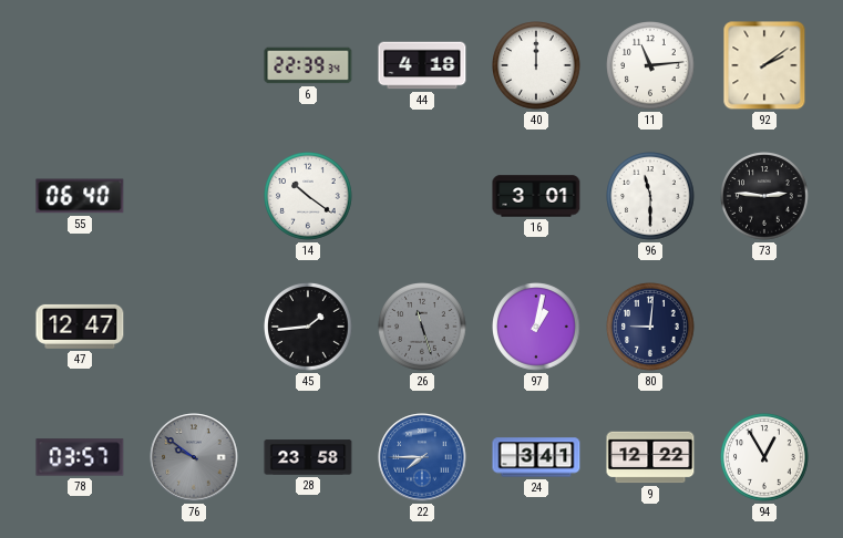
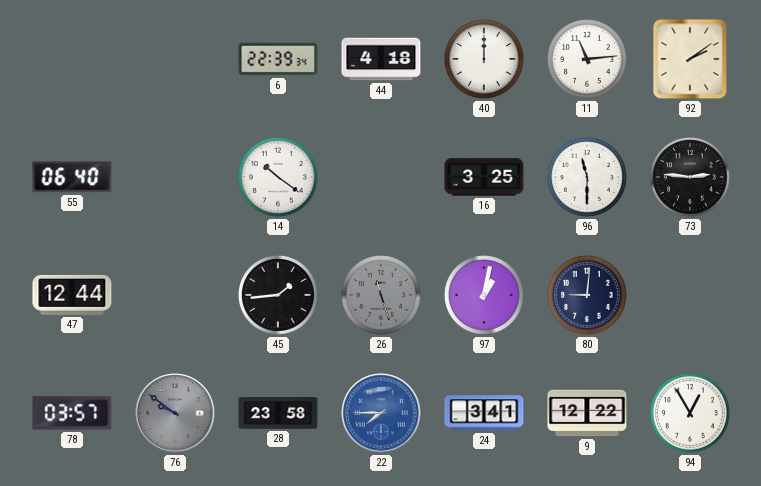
16: 3:01 -> 3:25
47: 12:47 -> 12:44
